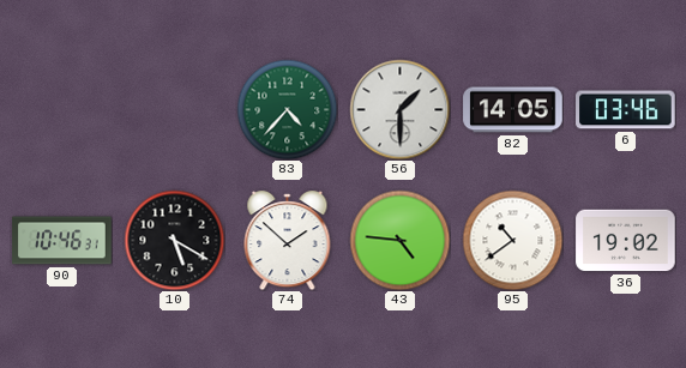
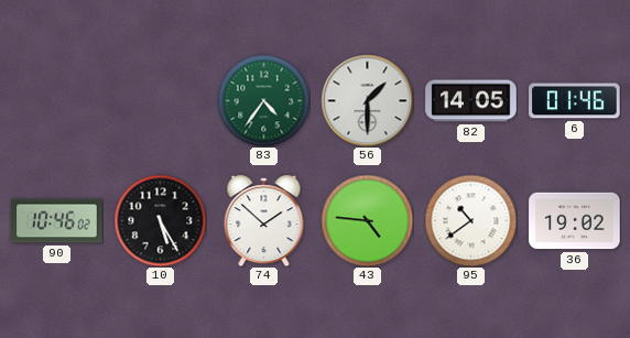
83: 4:37 -> 4:36
6: 03:46 -> 01:46
90: 10:46:31 -> 10:46:02
10: 5:20 -> 5:25
